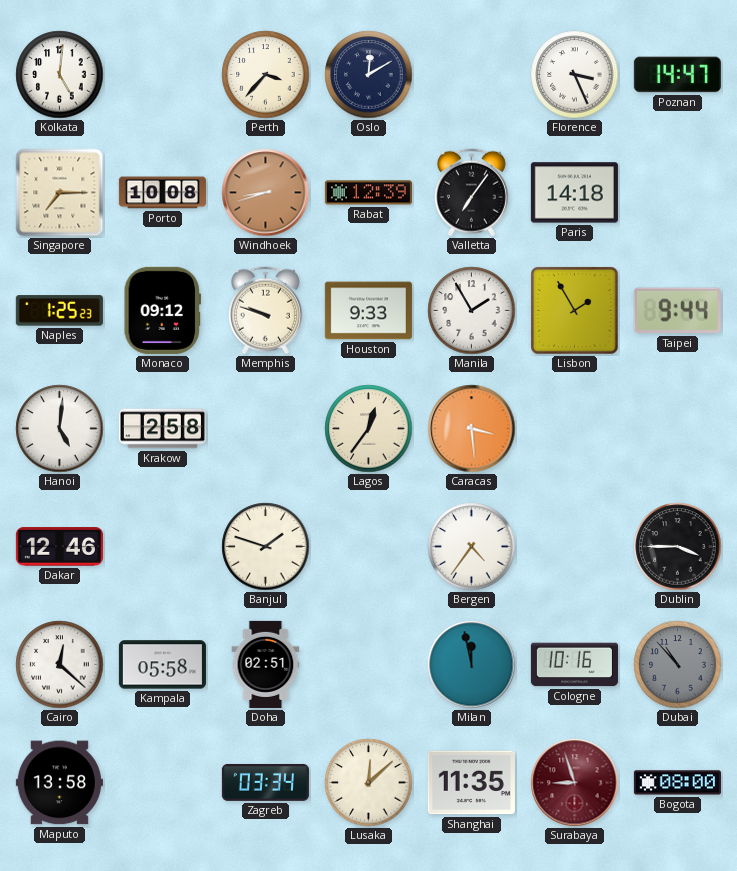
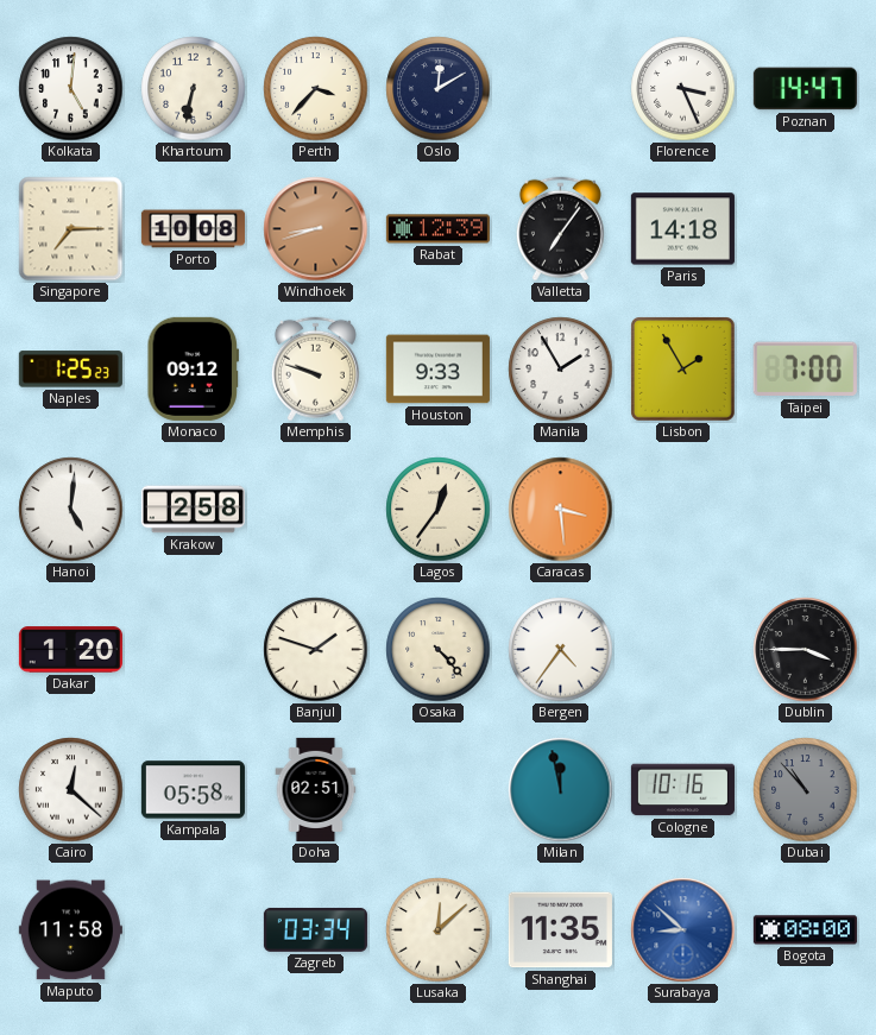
Khartoum: none -> 6:32
Taipei: 9:44 -> 7:00
Dakar: 12:46 -> 1:20
Osaka: none -> 4:23
Maputo: 13:58 -> 11:58
Surabaya: 8:57 -> 8:52
Surabaya dial: burgundy -> blue
